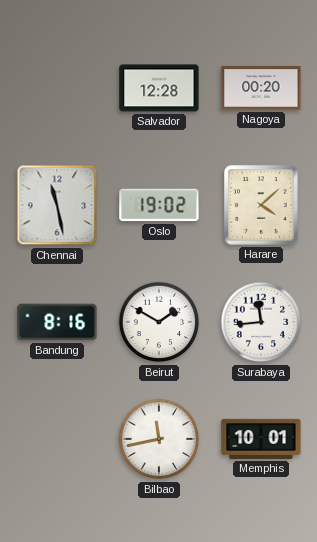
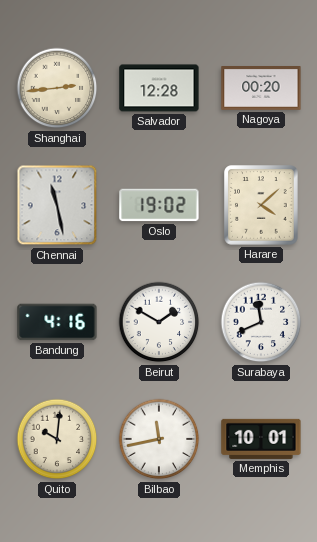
Shanghai: none -> 2:44
Bandung: 8:16 -> 4:16
Surabaya: 11:44 -> 11:41
Quito: none -> 10:01
